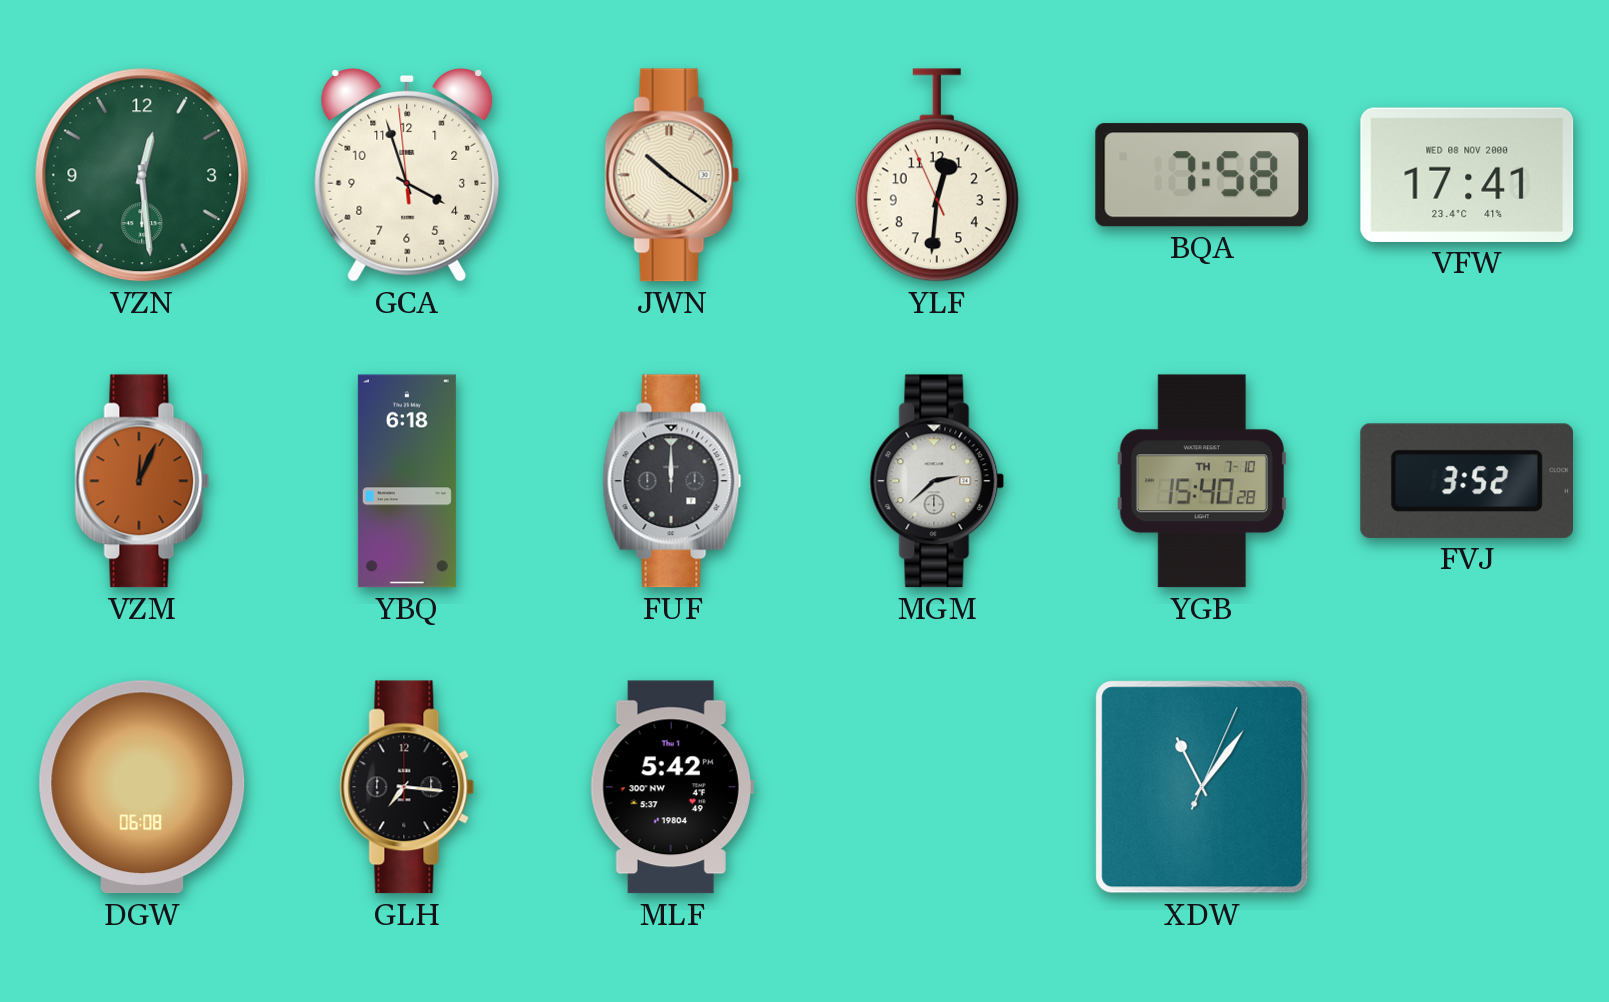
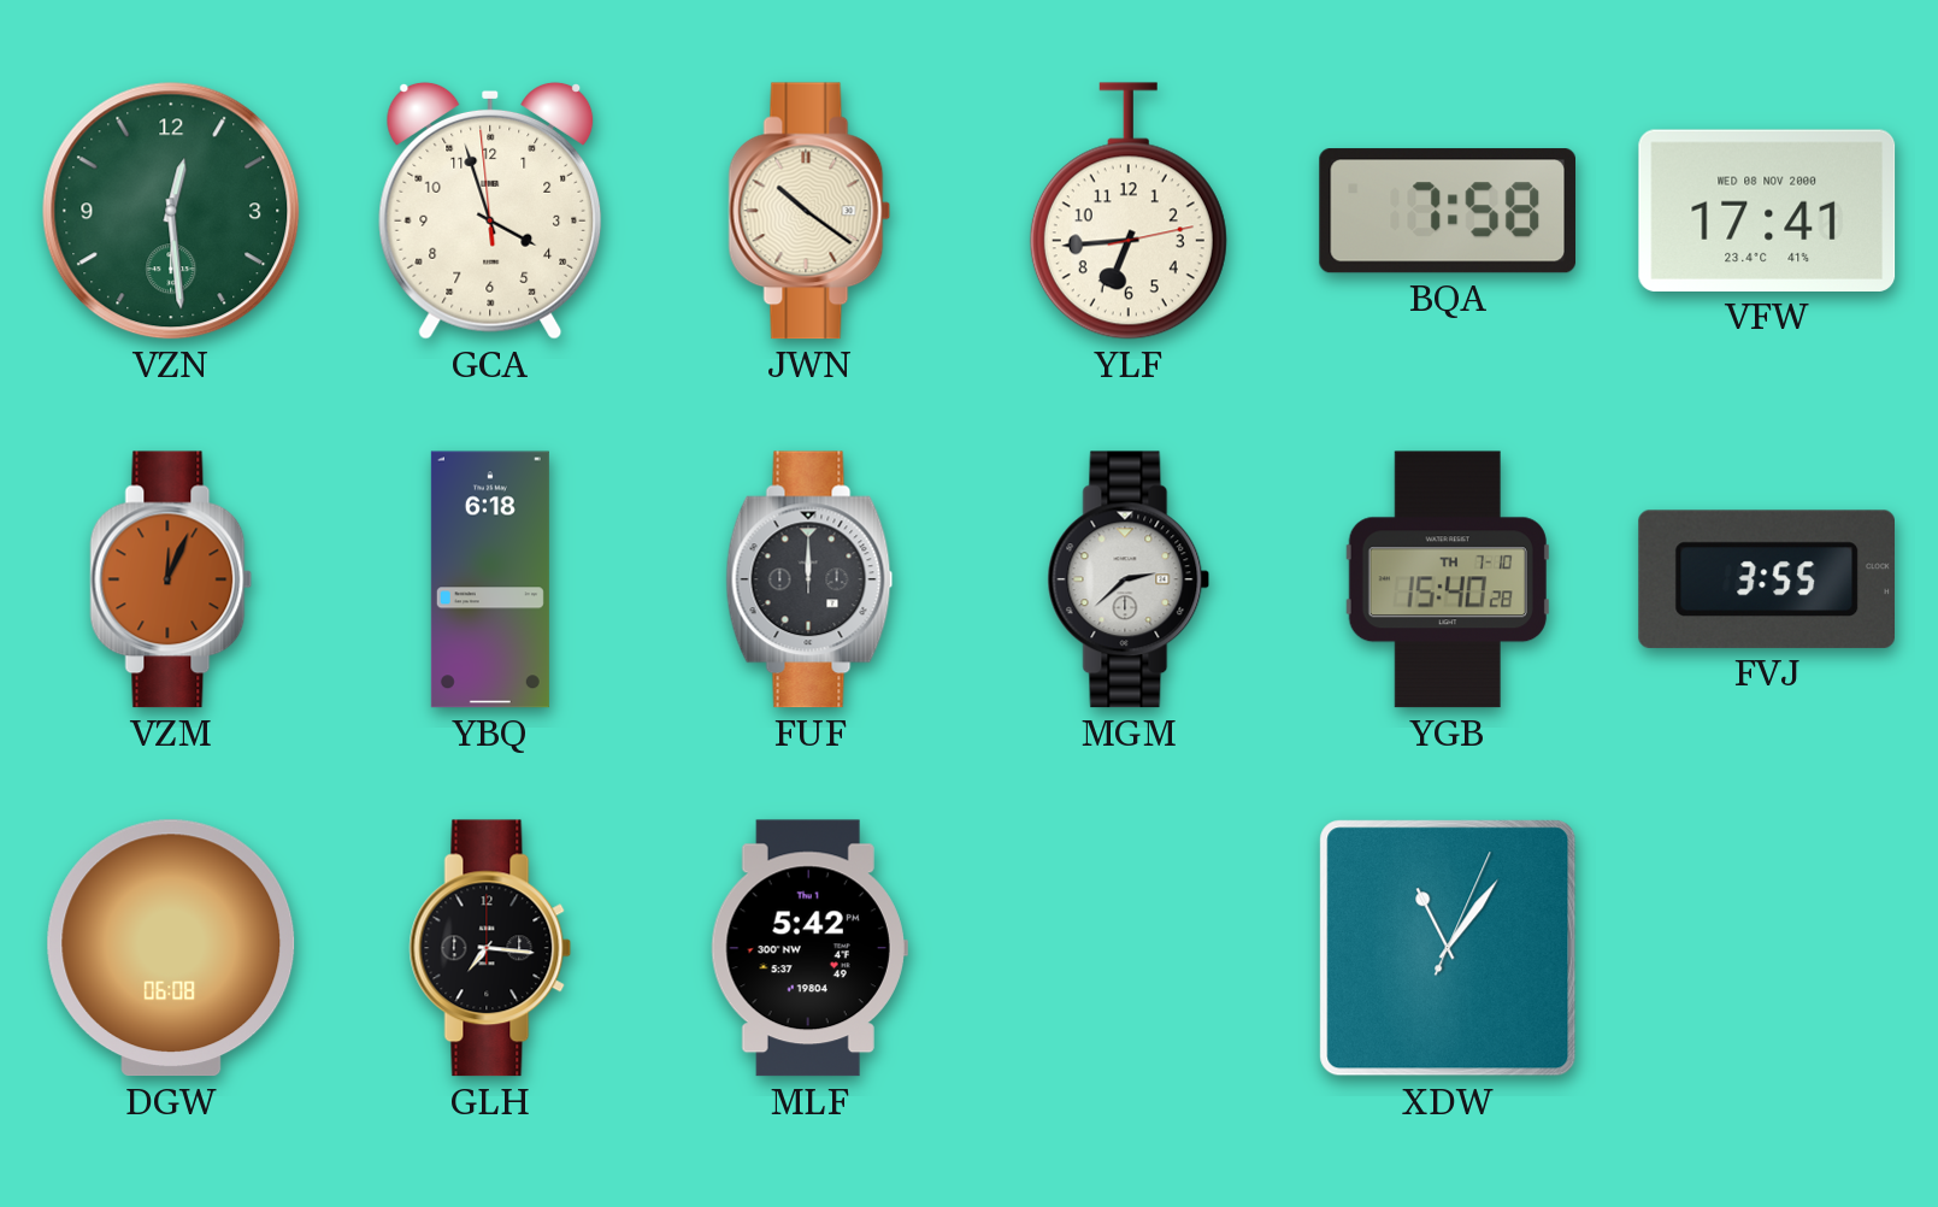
YLF: 12:30 -> 6:44
FVJ: 3:52 -> 3:55
